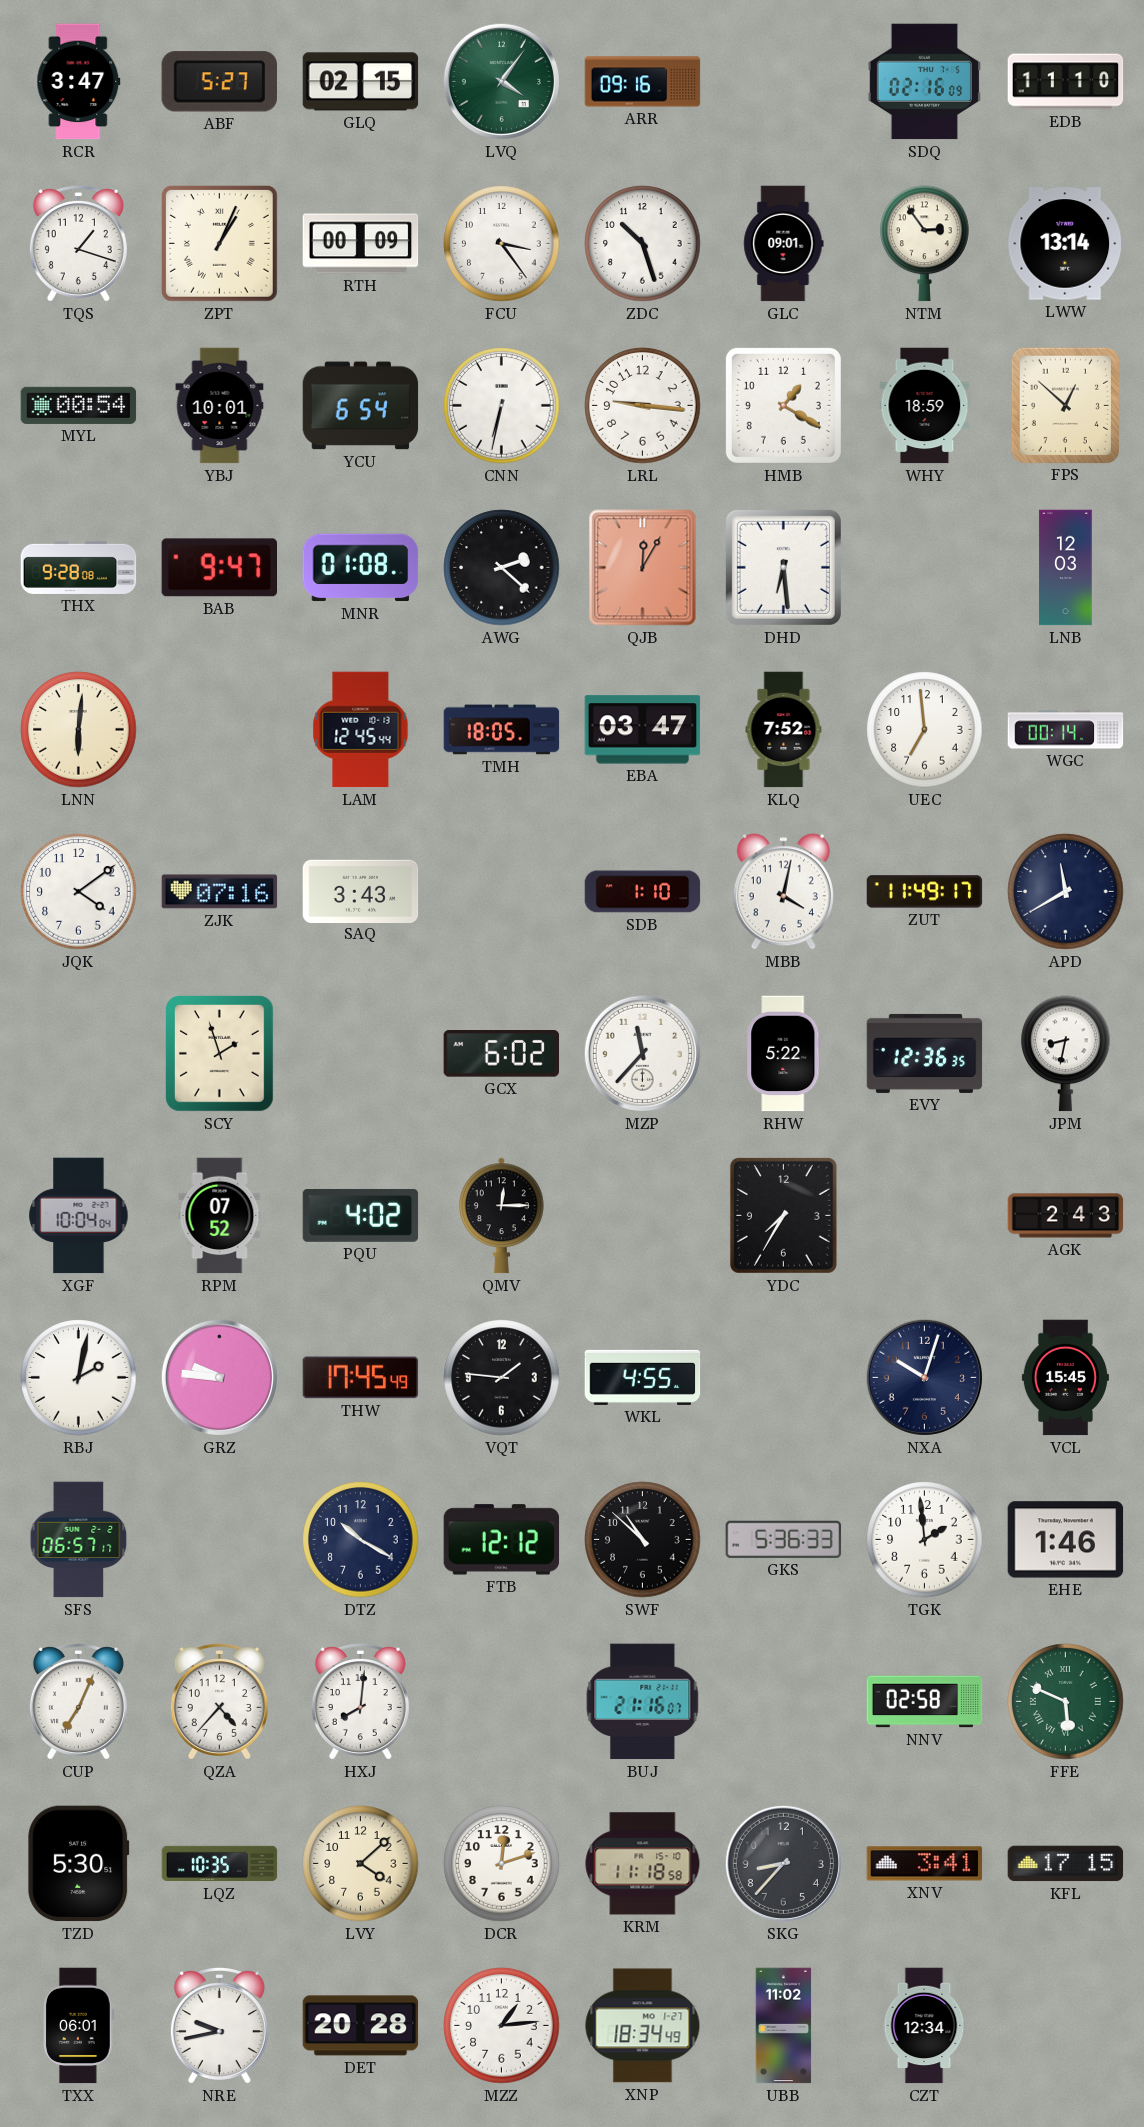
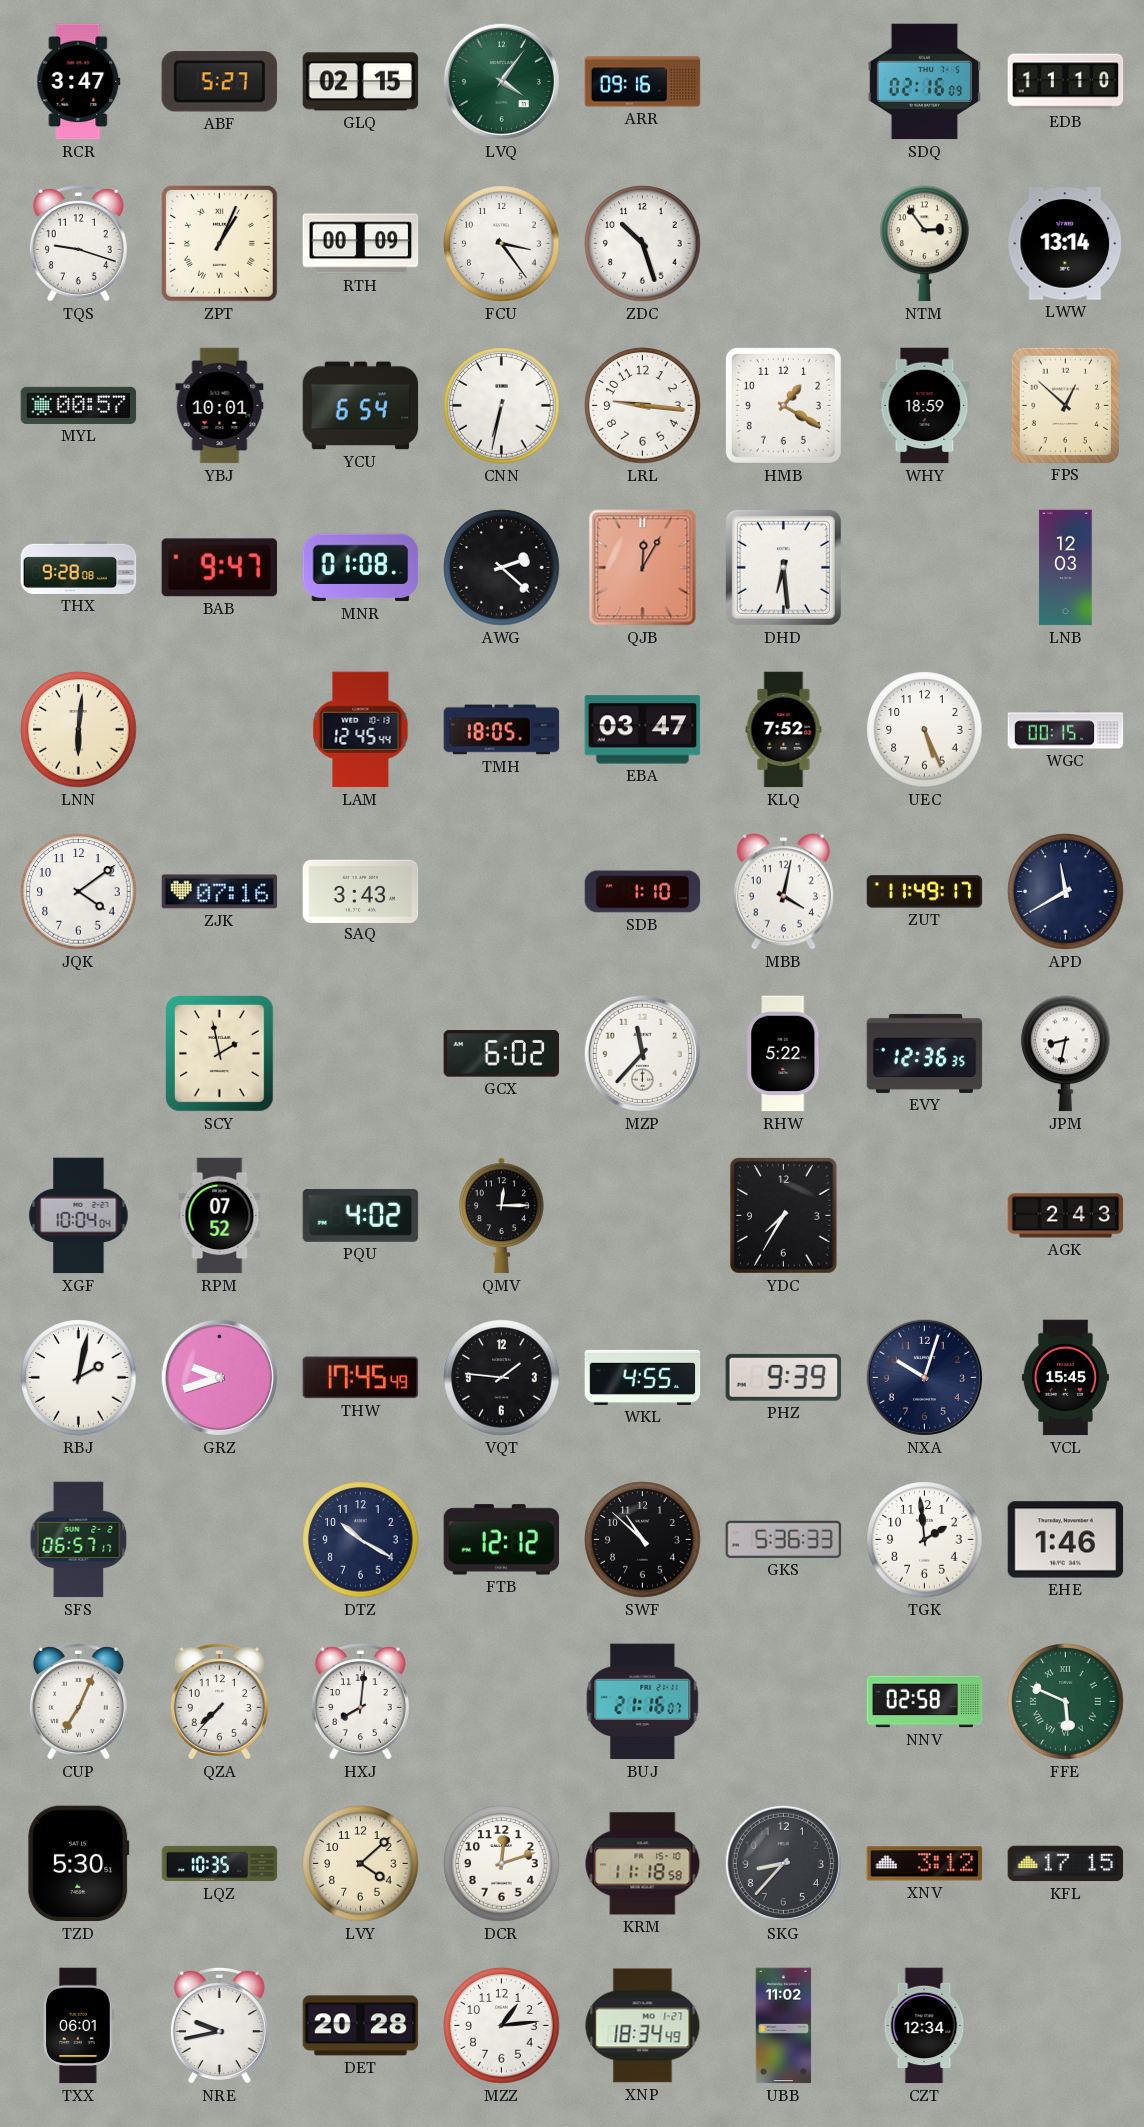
TQS: 1:18 -> 9:18
GLC: 09:01 -> none
MYL: 00:54 -> 00:57
UEC: 6:59 -> 5:26
WGC: 00:14 -> 00:15
SCY: 1:57 -> 1:58
GRZ: 9:46 -> 9:42
PHZ: none -> 9:39
QZA: 4:37 -> 7:37
XNV: 3:41 -> 3:12
